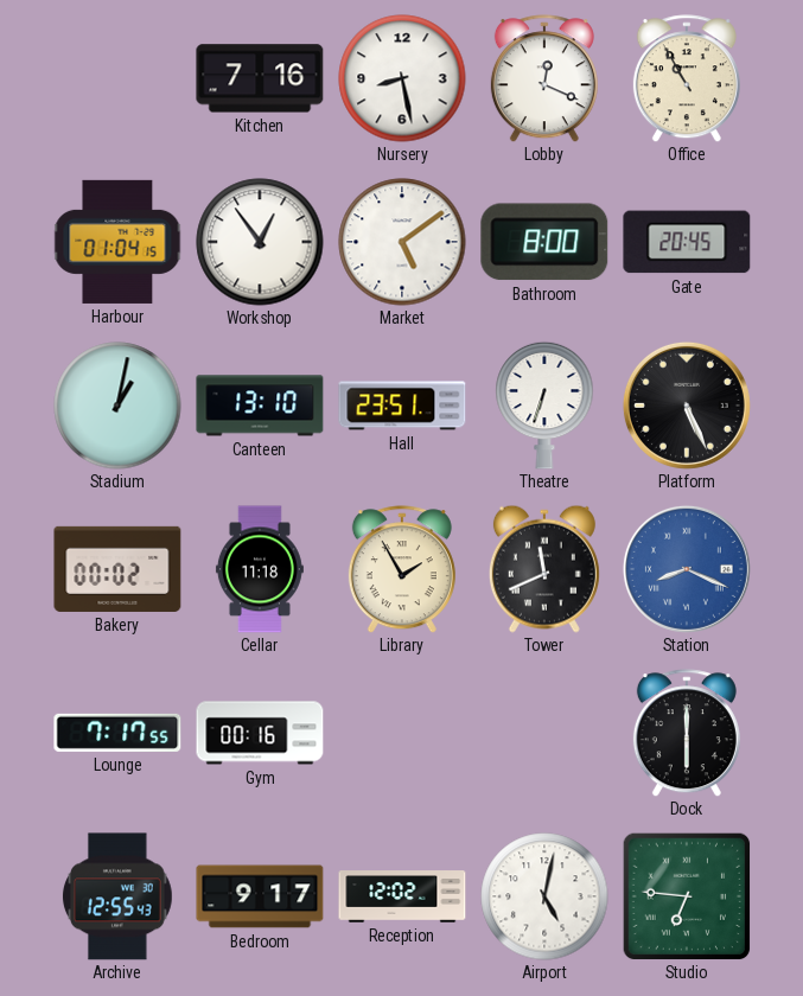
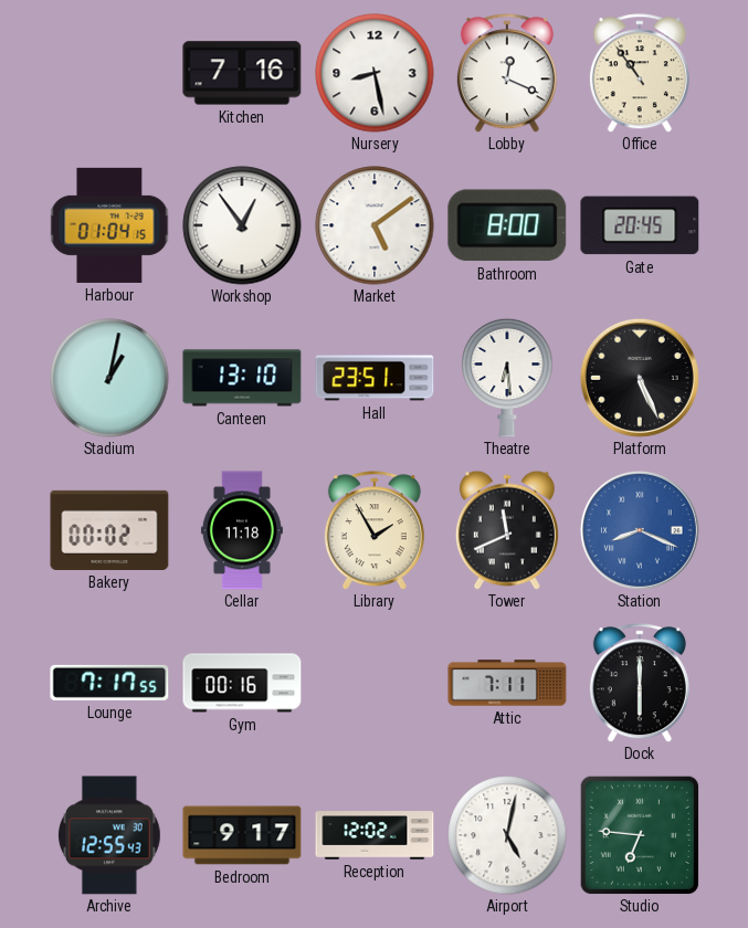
Office: 10:55 -> 10:54
Theatre: 6:33 -> 6:29
Attic: none -> 7:11
